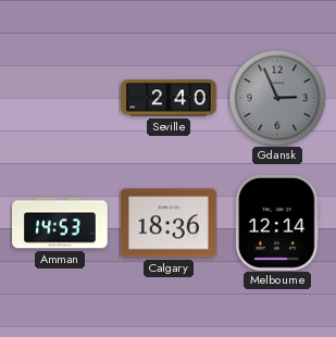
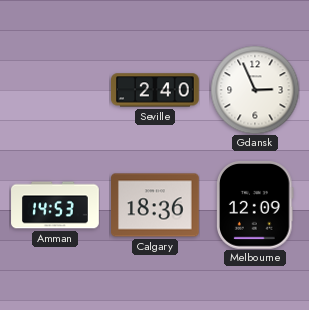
Gdansk dial: grey -> white
Melbourne: 12:14 -> 12:09
